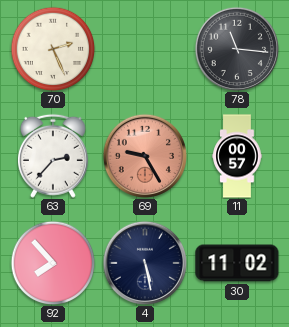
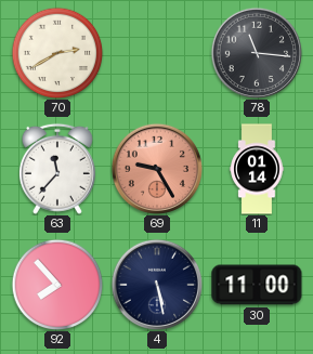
70: 2:26 -> 2:40
63: 2:37 -> 11:37
11: 00:57 -> 01:14
30: 11:02 -> 11:00
